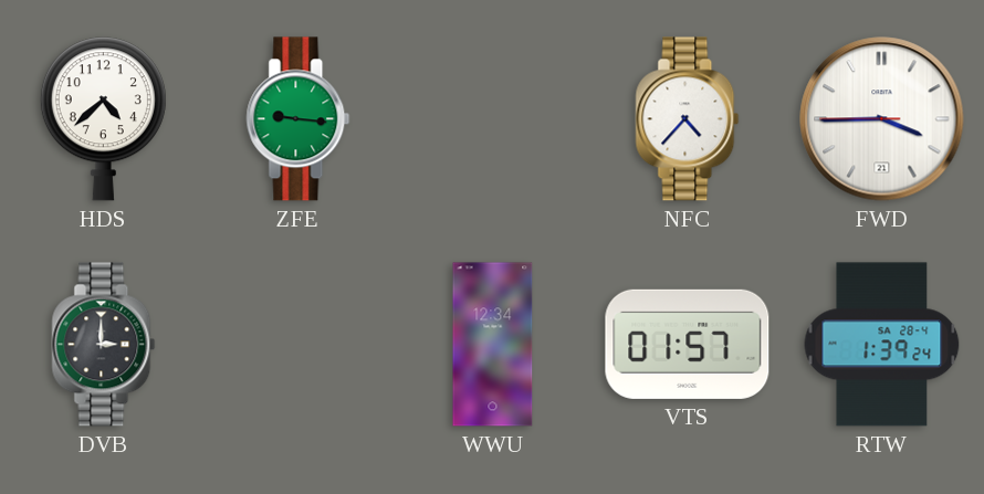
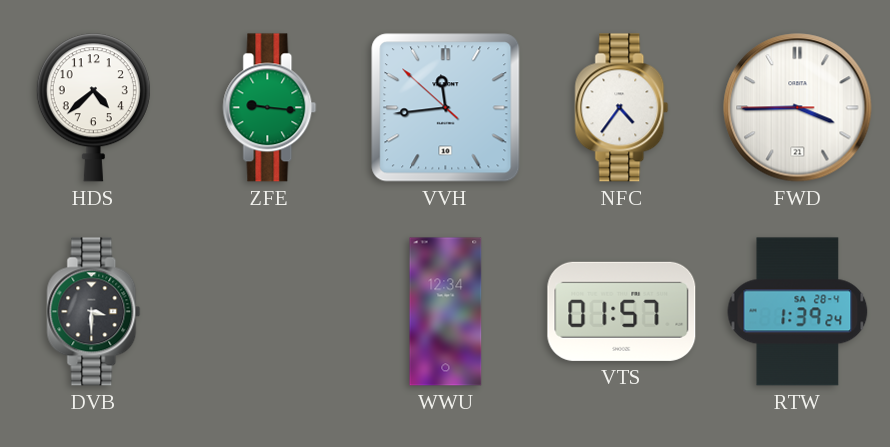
VVH: none -> 11:43
NFC: 4:37 -> 4:36
DVB: 3:00 -> 3:30
